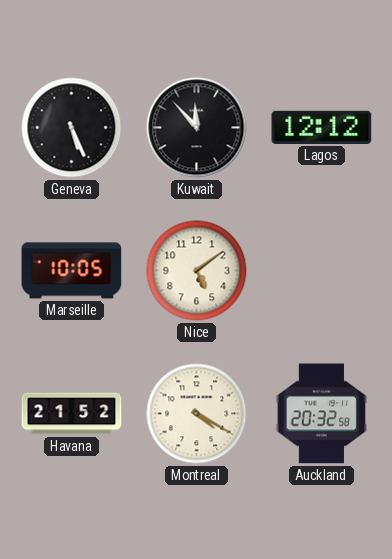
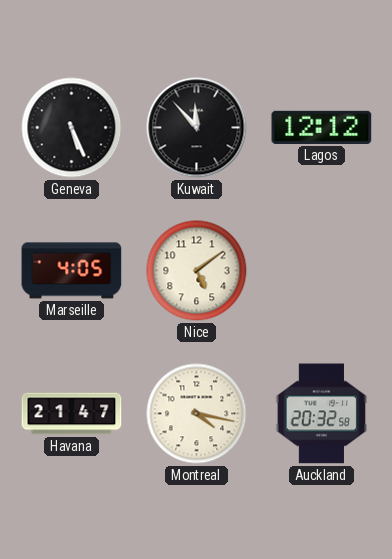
Marseille: 10:05 -> 4:05
Havana: 21:52 -> 21:47
Montreal: 4:20 -> 4:17
